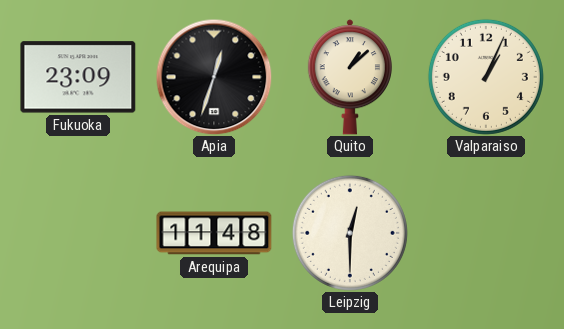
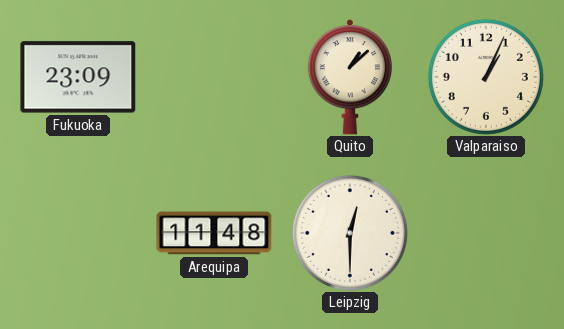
Apia: 12:33 -> none
